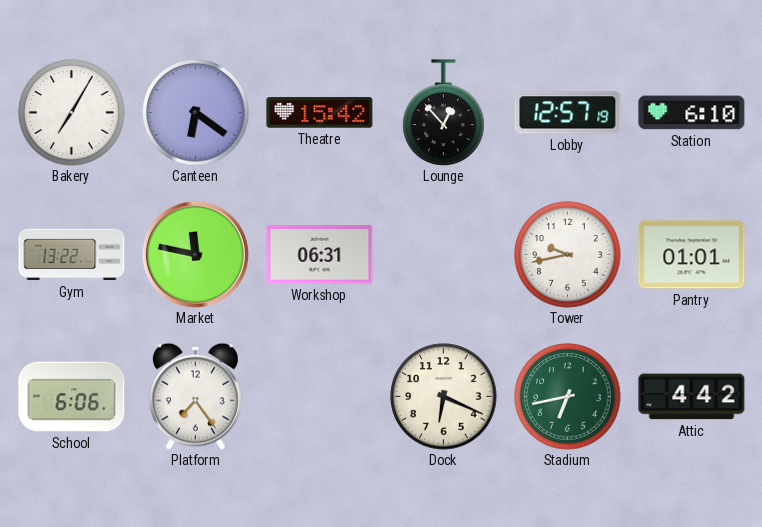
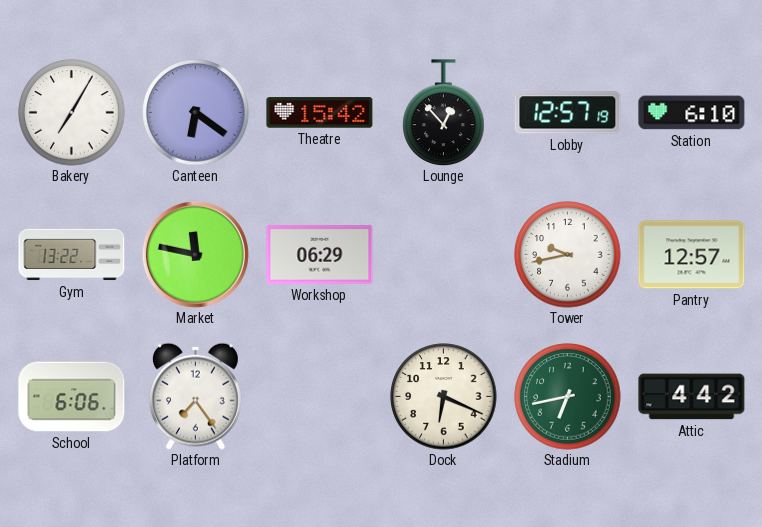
Workshop: 06:31 -> 06:29
Pantry: 01:01 -> 12:57
